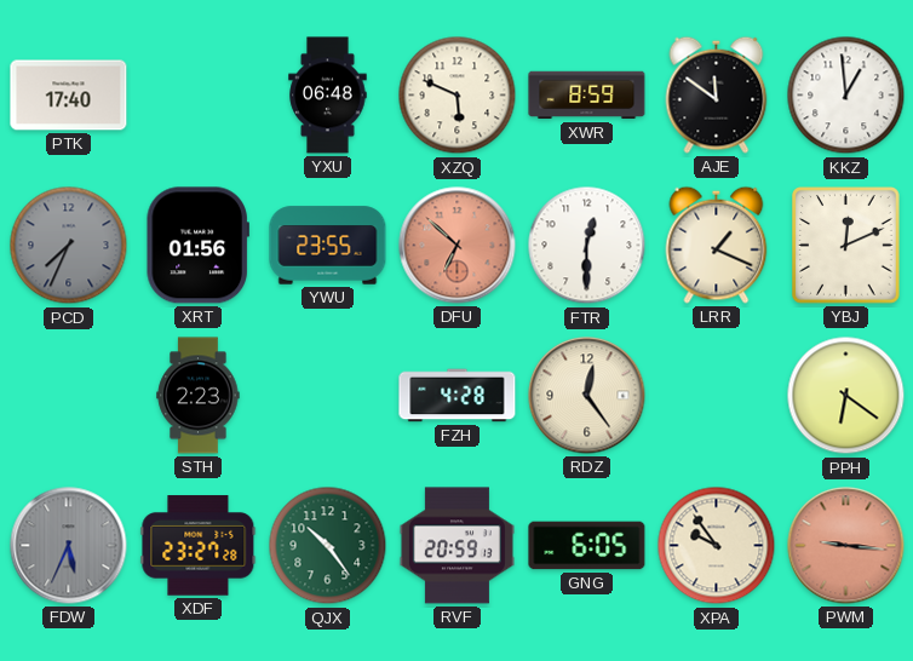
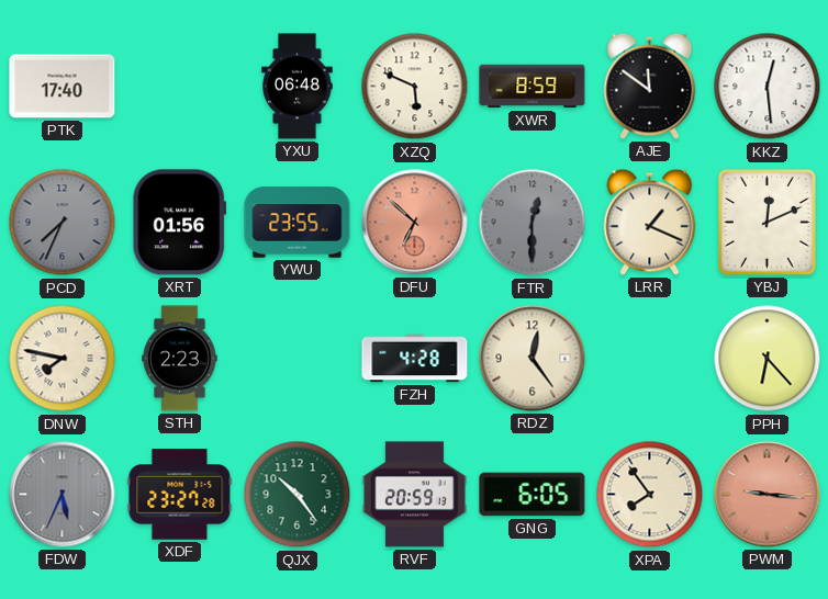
KKZ: 12:59 -> 12:29
FTR dial: white -> grey
DNW: none -> 7:47
PPH: 6:21 -> 6:23
XPA: 9:54 -> 7:54
